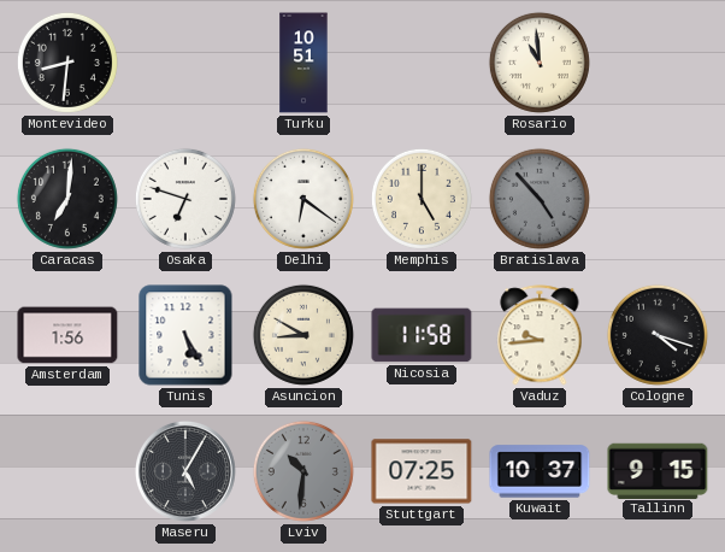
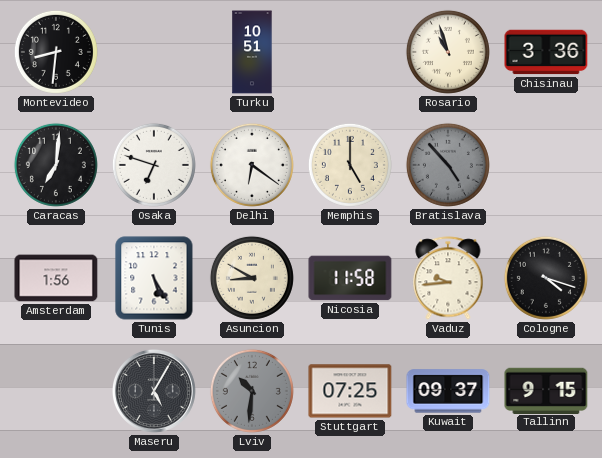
Rosario: 10:59 -> 10:57
Chisinau: none -> 3:36
Kuwait: 10:37 -> 09:37
